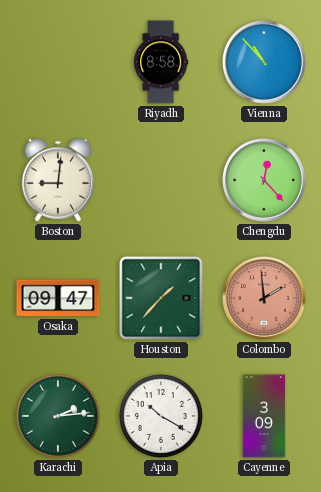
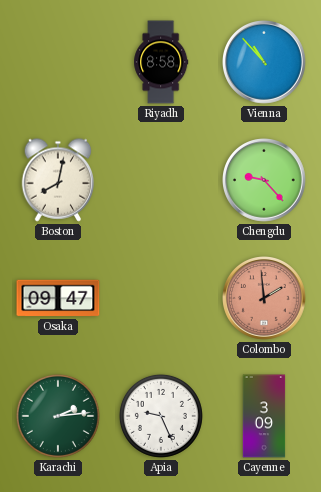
Boston: 9:01 -> 8:02
Chengdu: 12:23 -> 9:23
Houston: 1:37 -> none
Apia: 10:20 -> 9:26
